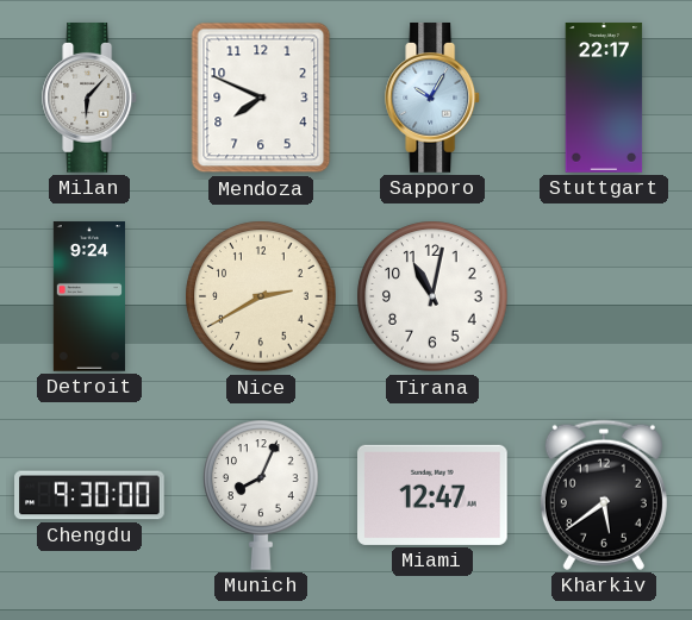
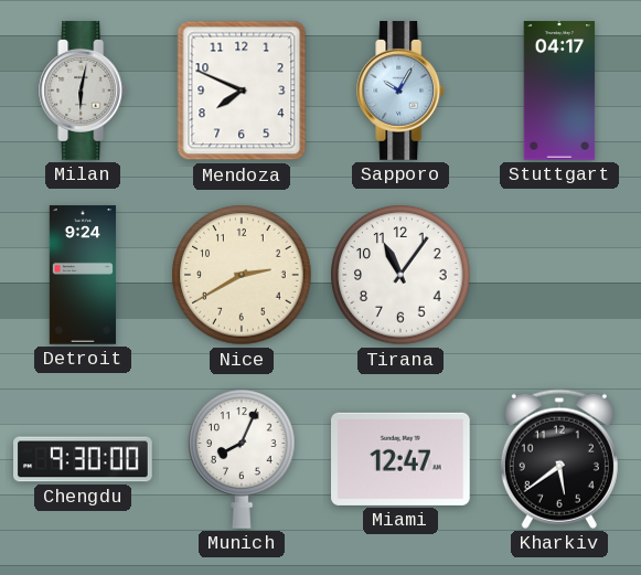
Milan: 6:07 -> 6:02
Stuttgart: 22:17 -> 04:17
Tirana: 11:02 -> 11:06
